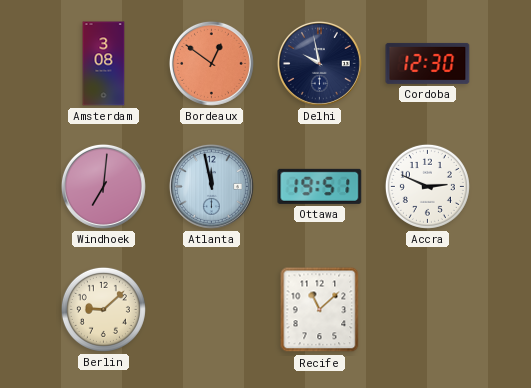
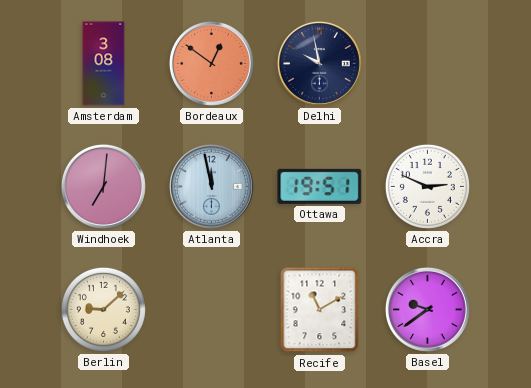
Cordoba: 12:30 -> none
Recife: 11:08 -> 11:10
Basel: none -> 9:39
